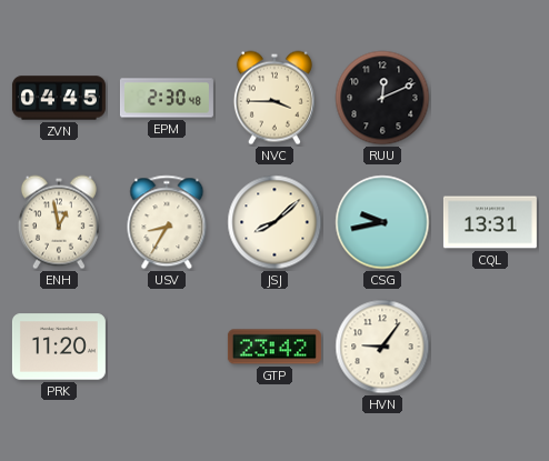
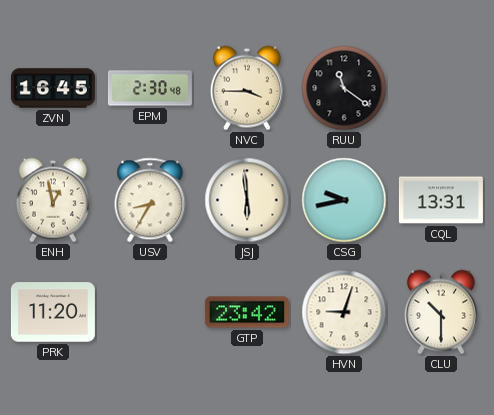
ZVN: 04:45 -> 16:45
RUU: 12:11 -> 11:21
JSJ: 8:08 -> 5:59
HVN: 9:06 -> 9:03
CLU: none -> 10:30
